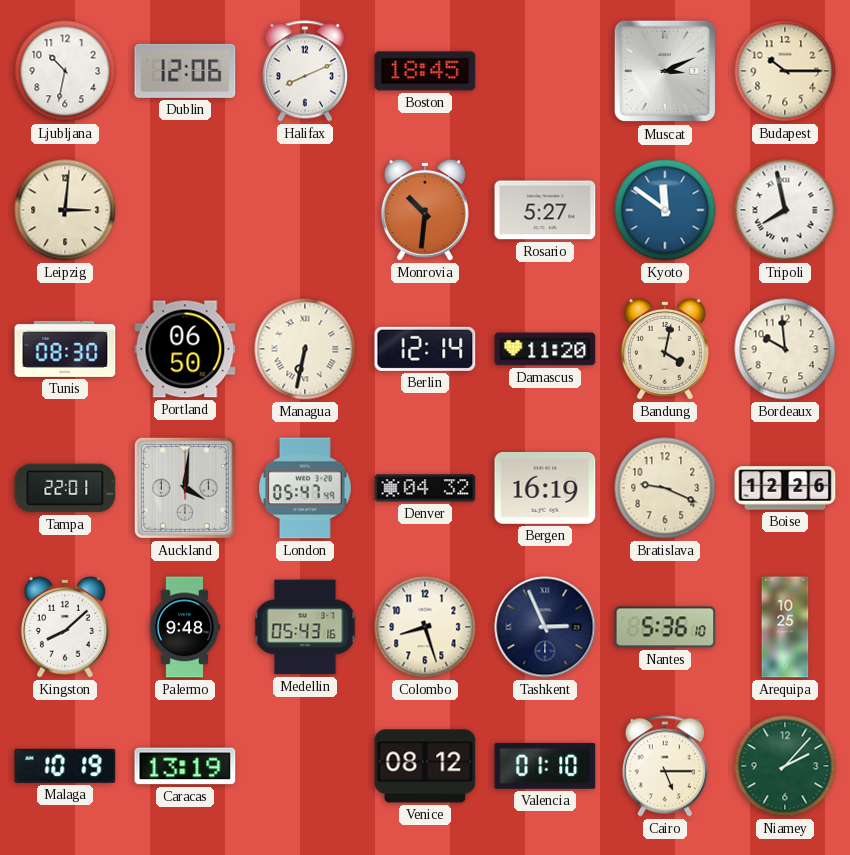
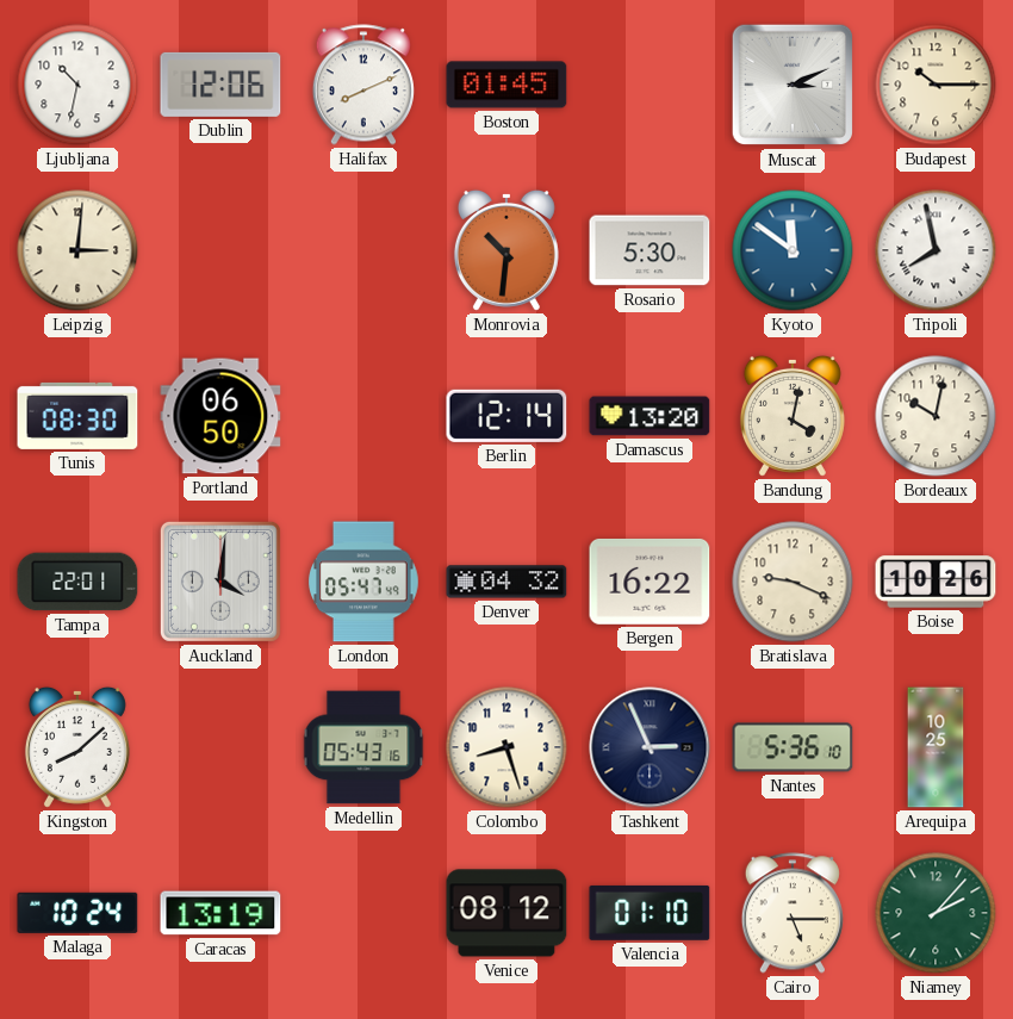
Boston: 18:45 -> 01:45
Rosario: 5:27 -> 5:30
Managua: 6:32 -> none
Damascus: 11:20 -> 13:20
Bordeaux: 9:59 -> 10:02
Bergen: 16:19 -> 16:22
Boise: 12:26 -> 10:26
Palermo: 9:48 -> none
Malaga: 10:19 -> 10:24
